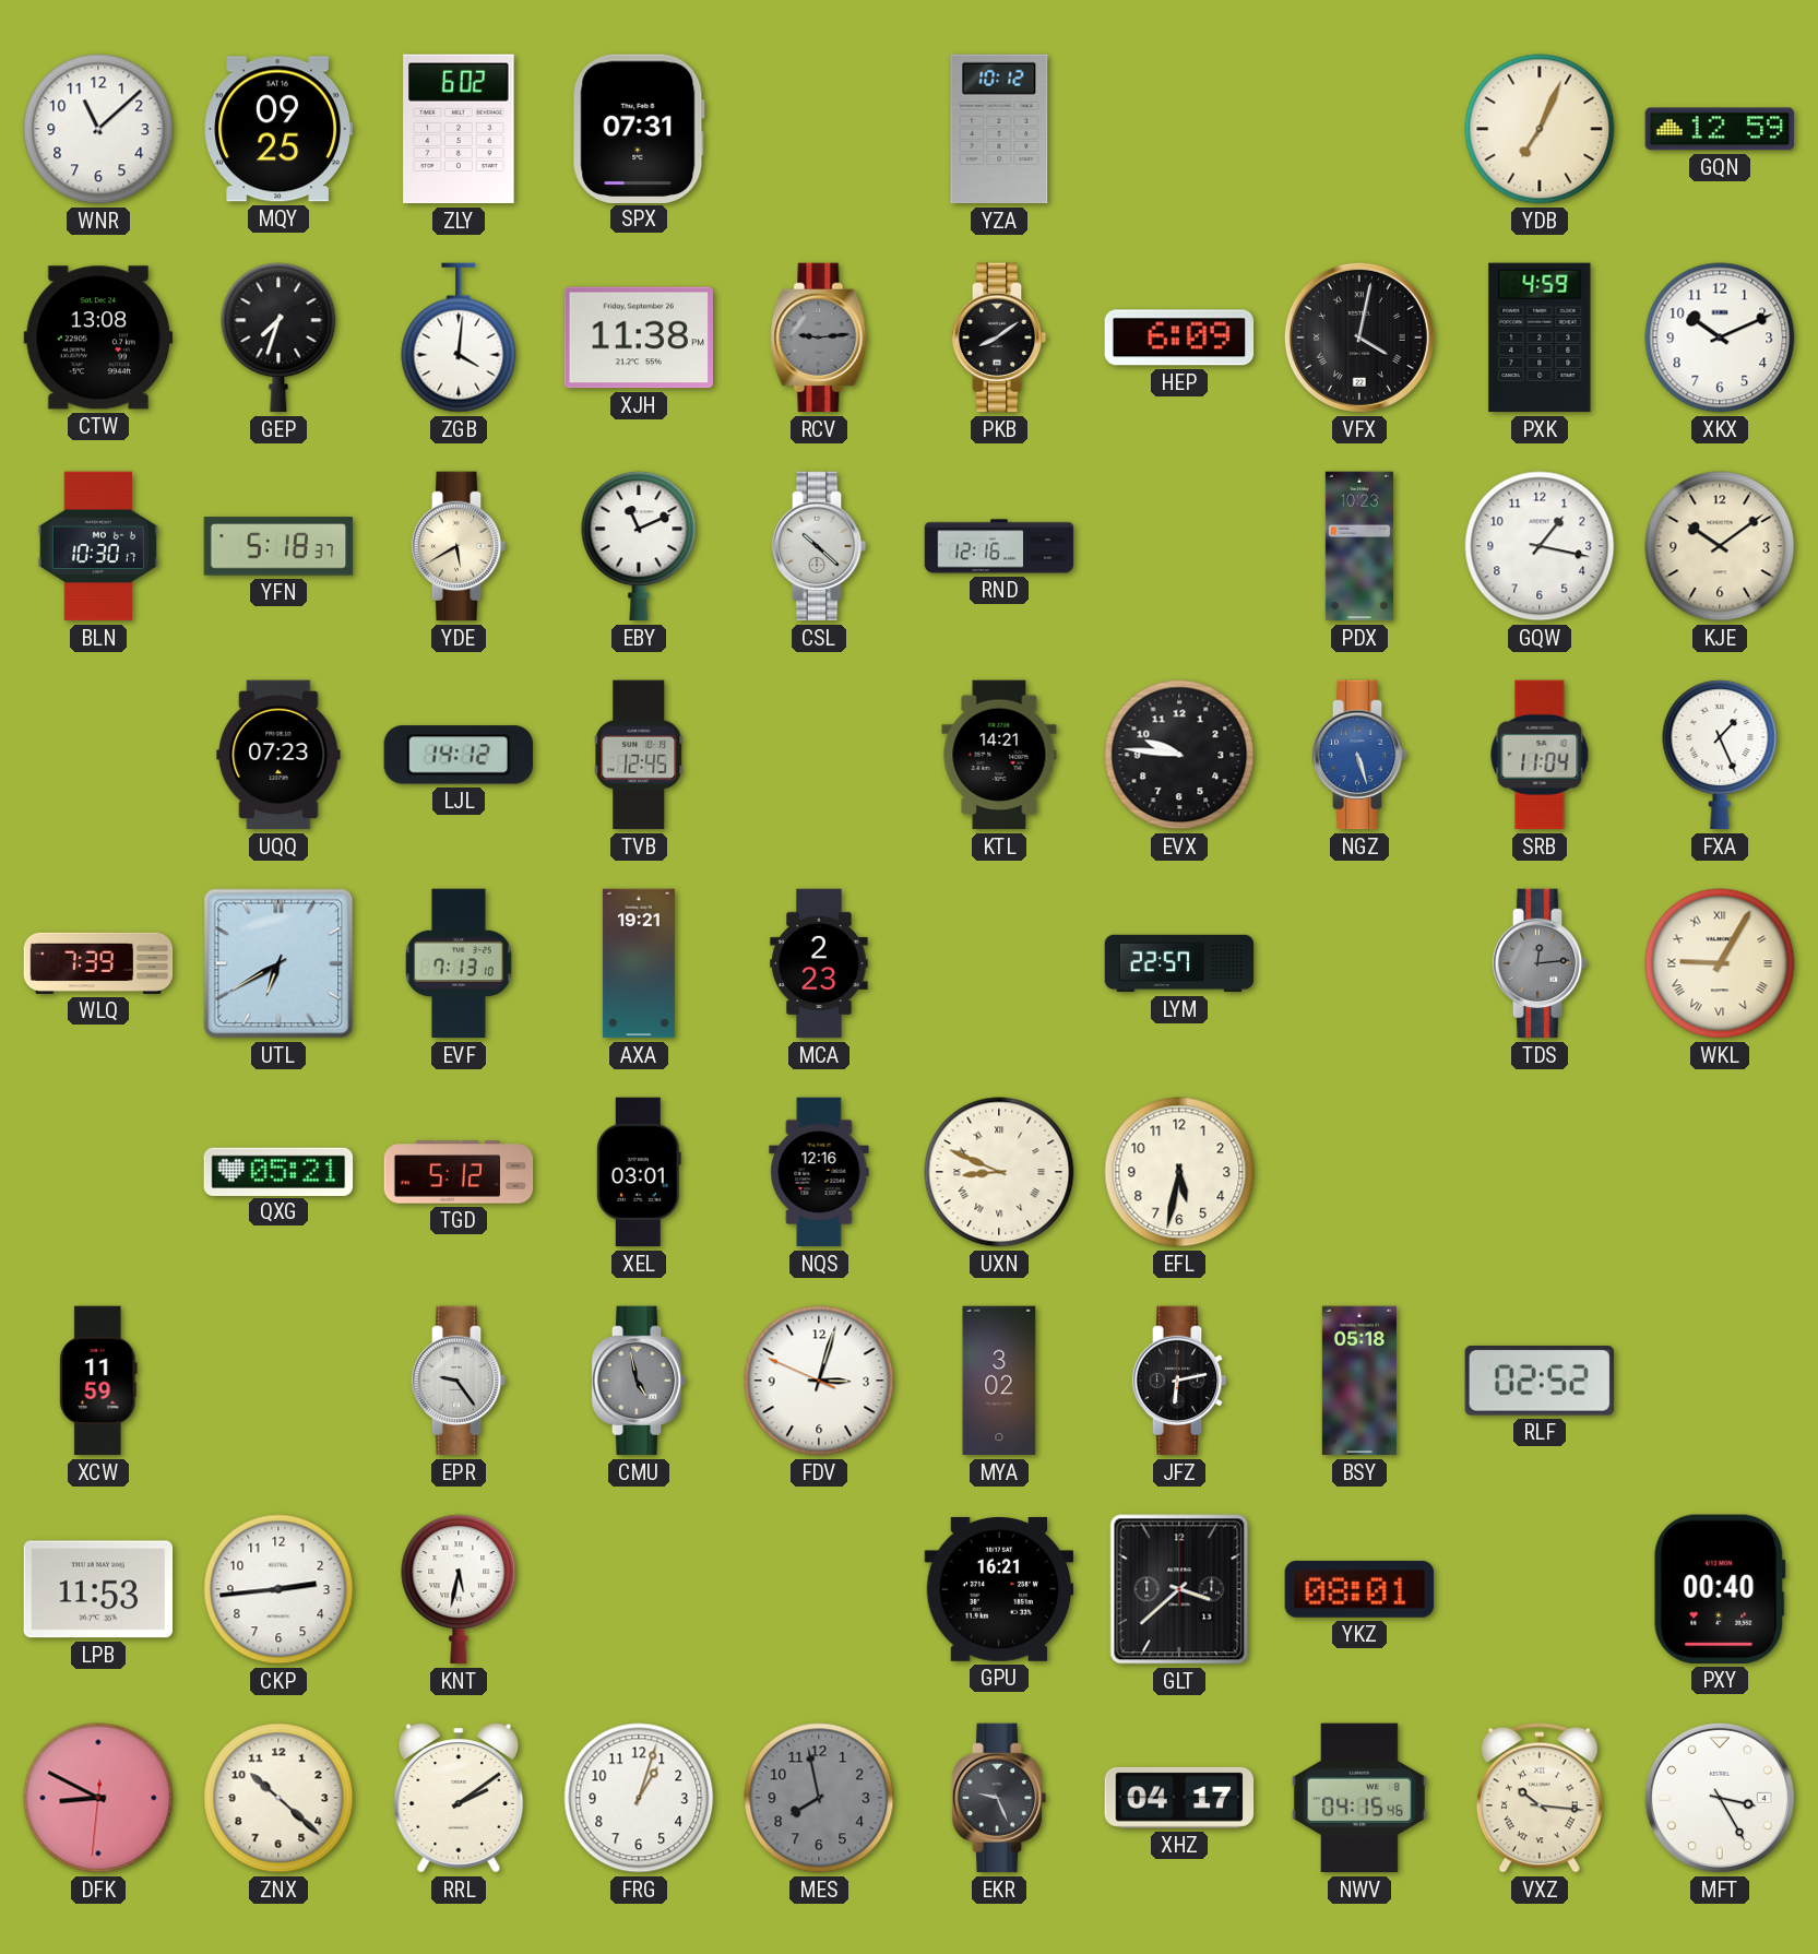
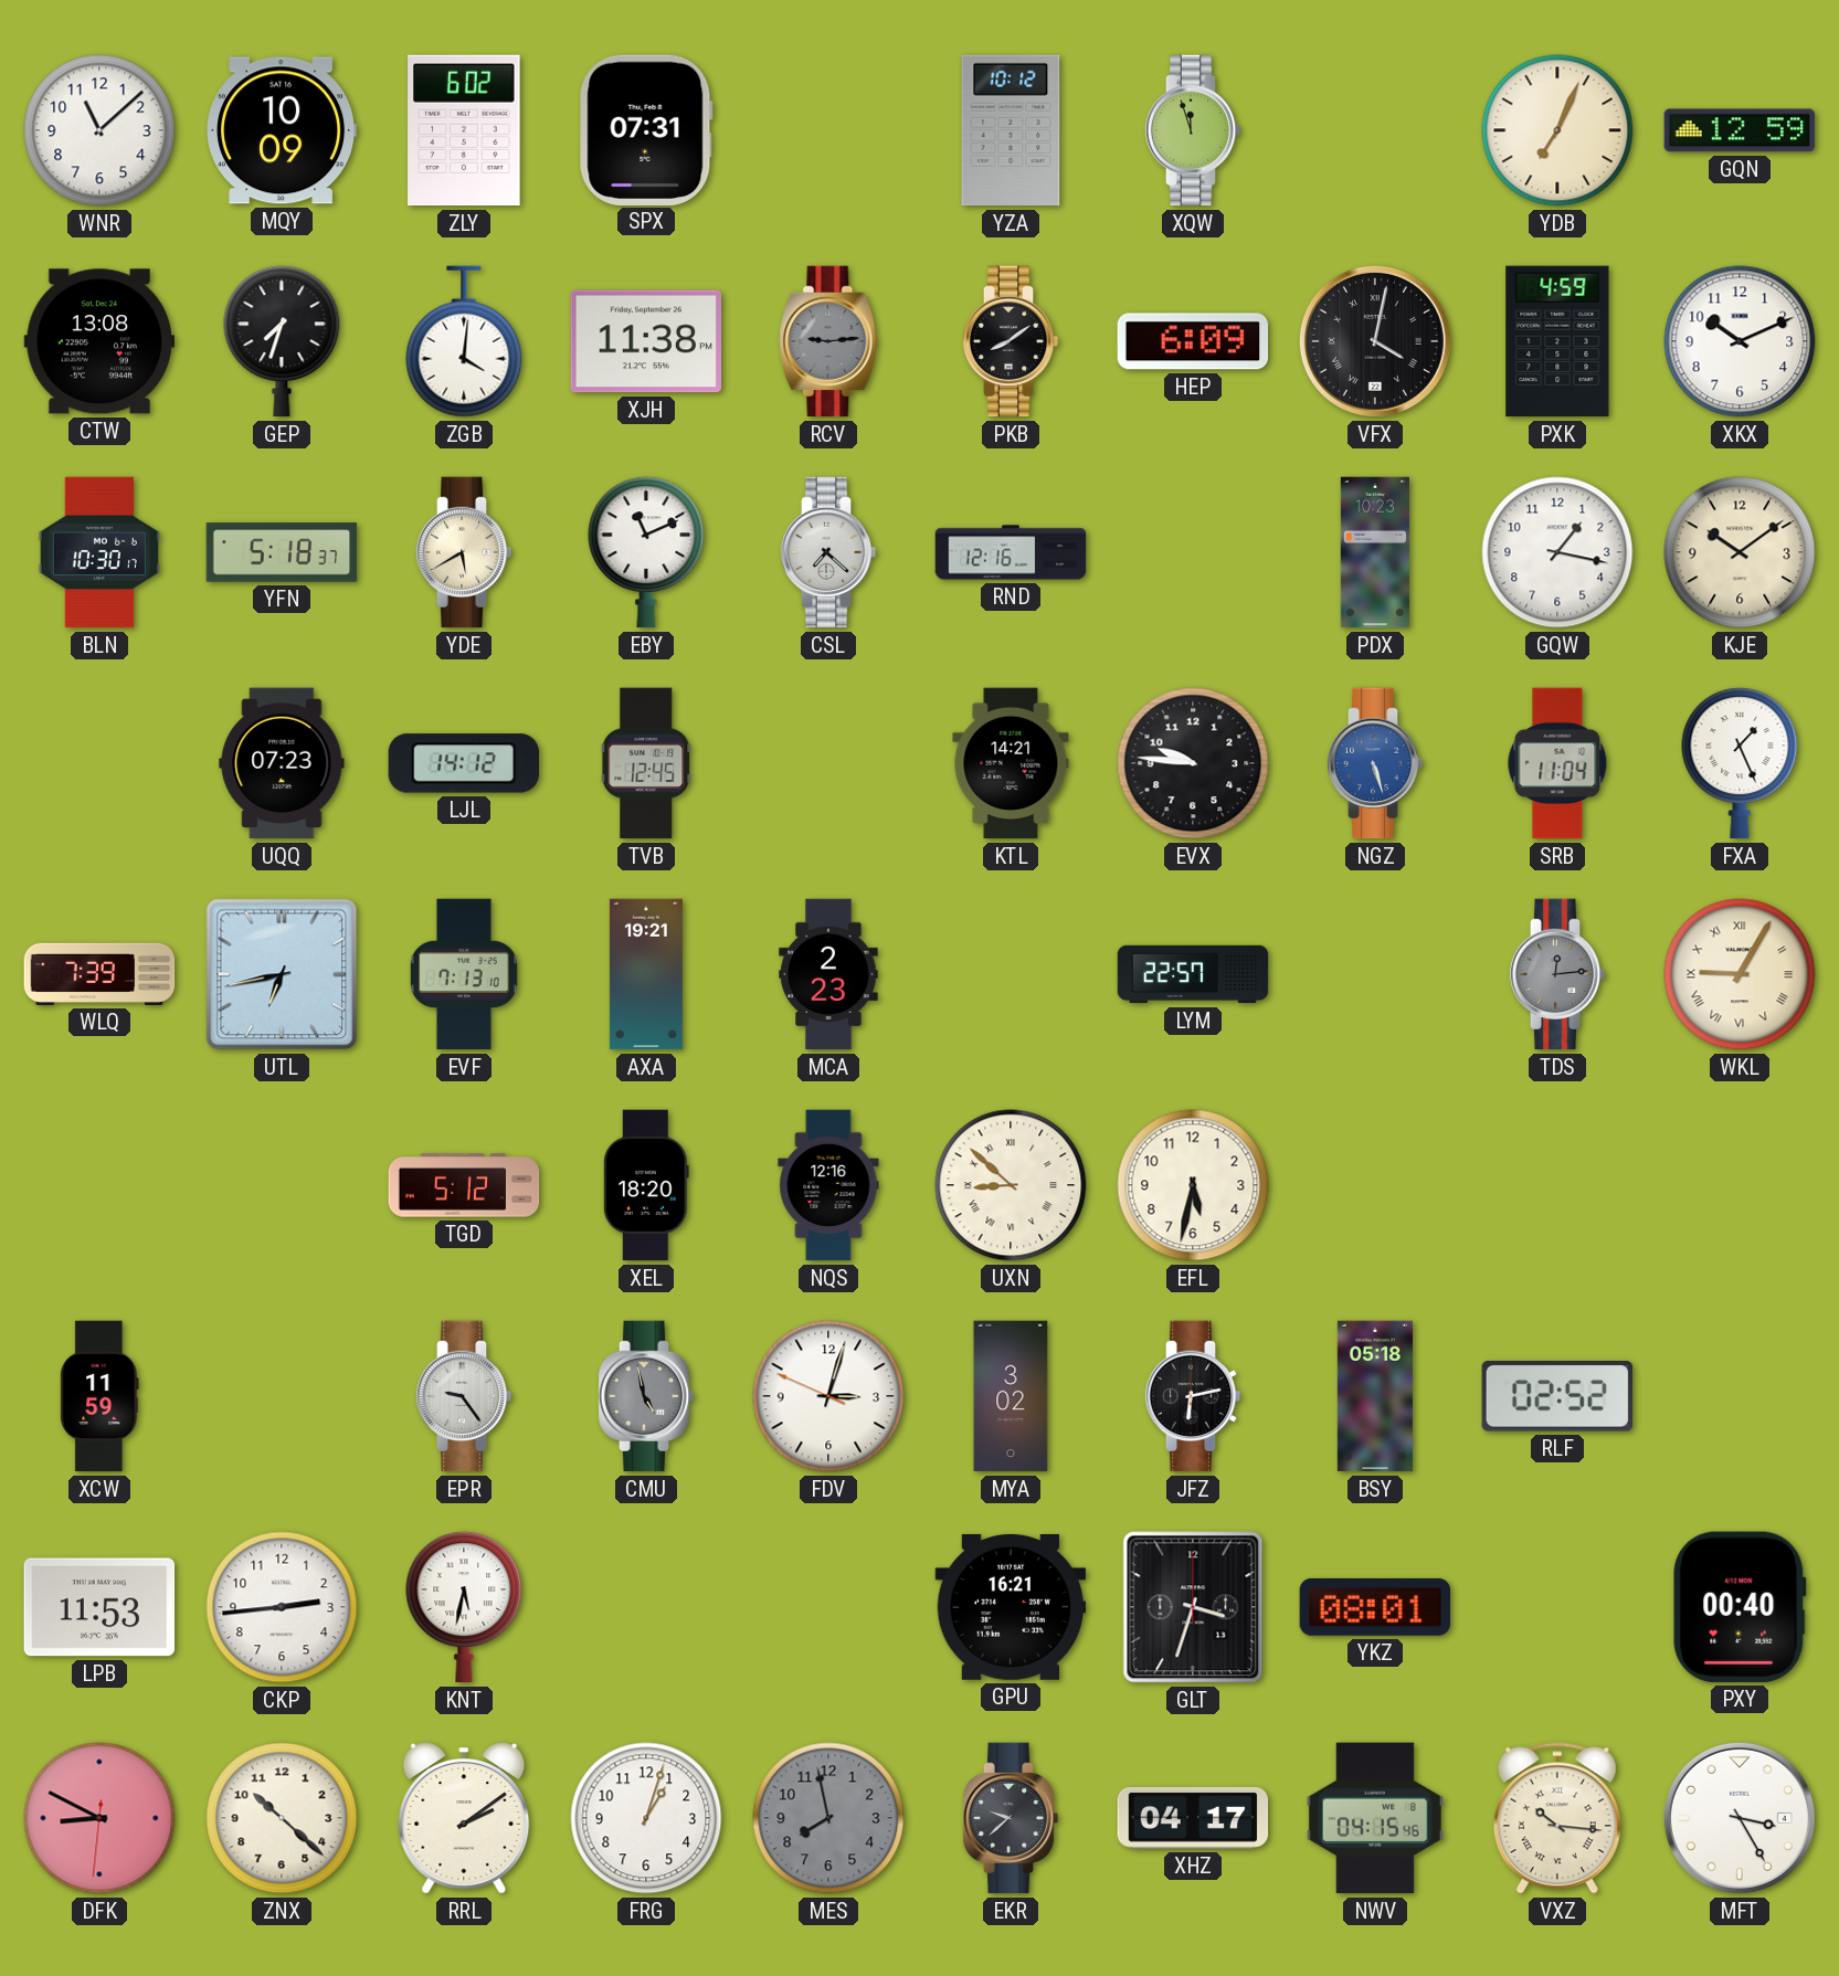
MQY: 09:25 -> 10:09
XQW: none -> 11:57
CSL: 10:22 -> 7:22
UTL: 6:40 -> 6:43
QXG: 05:21 -> none
XEL: 03:01 -> 18:20
UXN: 8:49 -> 8:52
GLT: 3:38 -> 3:33
EKR: 9:26 -> 9:38
